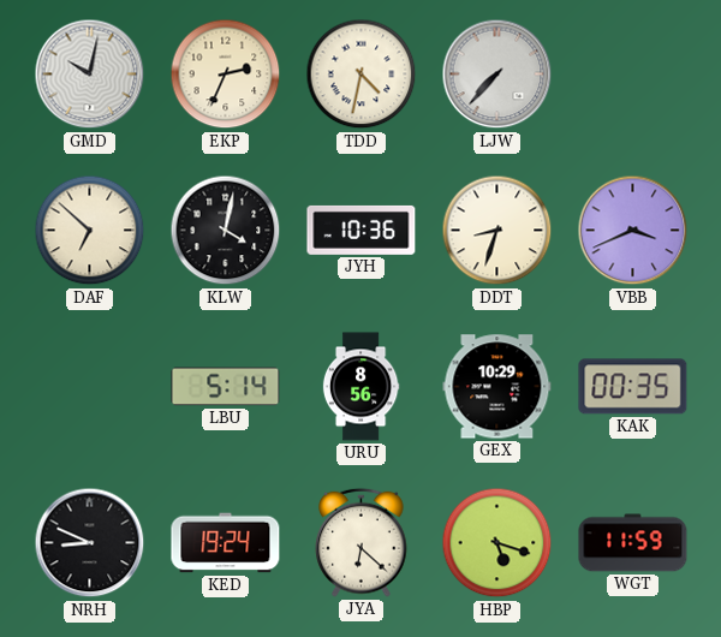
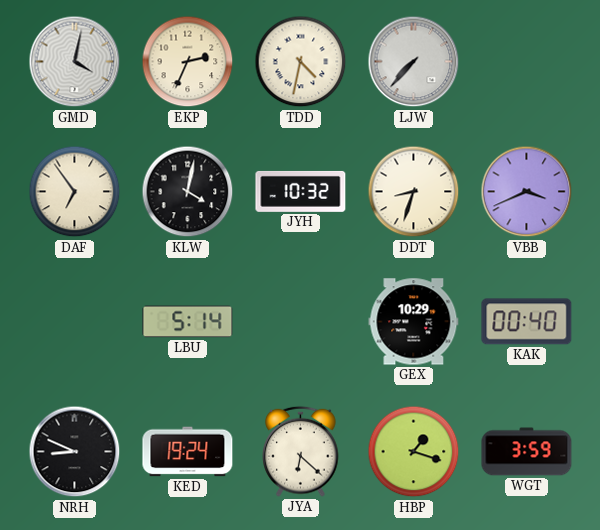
GMD: 10:02 -> 4:02
DAF: 6:52 -> 6:54
JYH: 10:36 -> 10:32
URU: 8:56 -> none
KAK: 00:35 -> 00:40
HBP: 5:18 -> 1:18
WGT: 11:59 -> 3:59
